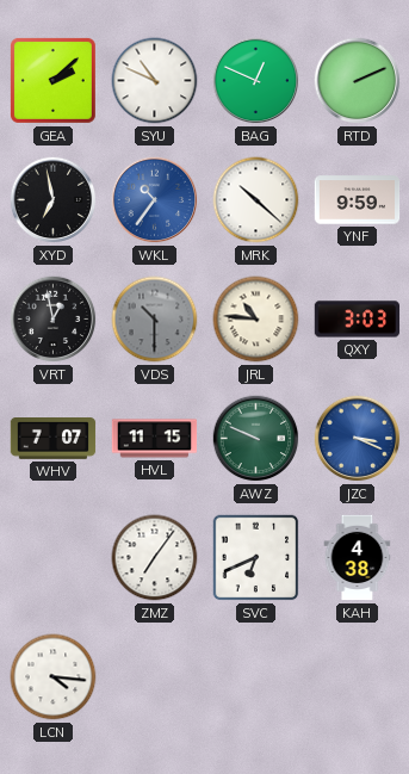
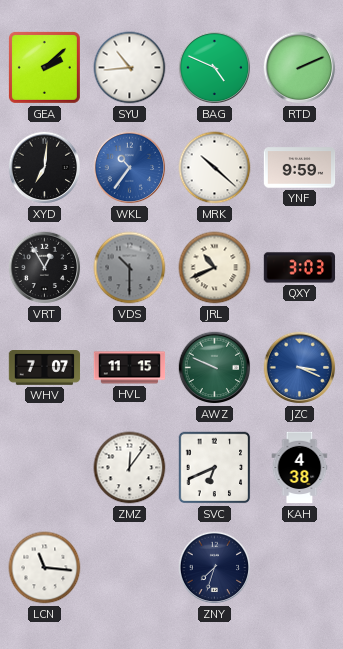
SYU: 10:49 -> 10:44
BAG: 12:49 -> 4:49
XYD: 6:58 -> 7:01
VRT: 12:58 -> 12:55
JRL: 10:46 -> 10:41
ZMZ: 7:06 -> 12:06
LCN: 4:16 -> 11:16
ZNY: none -> 7:33
